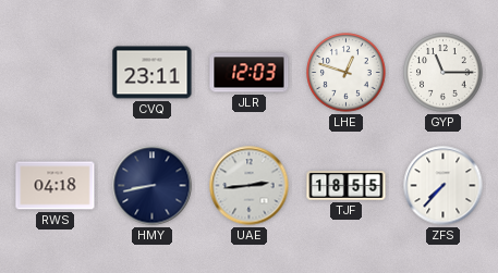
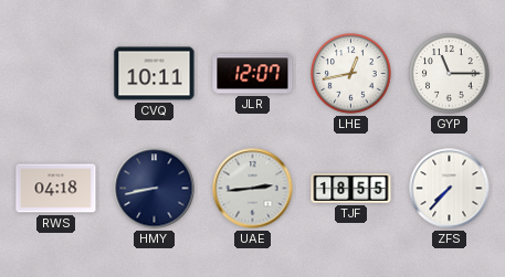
CVQ: 23:11 -> 10:11
JLR: 12:03 -> 12:07
LHE: 12:48 -> 12:43
